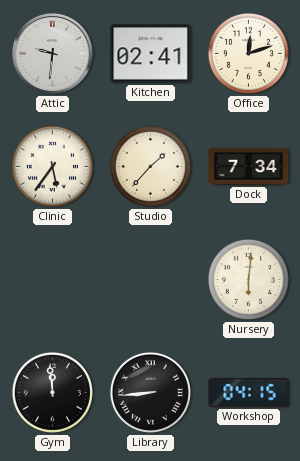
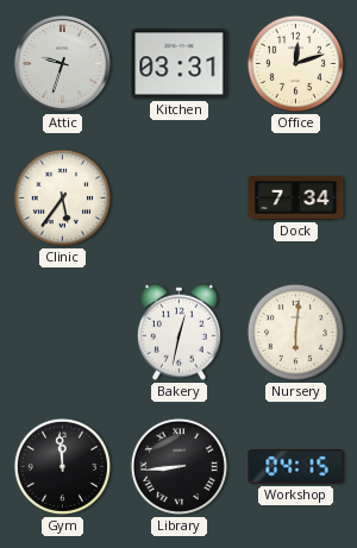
Attic: 9:31 -> 9:33
Kitchen: 02:41 -> 03:31
Studio: 1:37 -> none
Bakery: none -> 12:32
